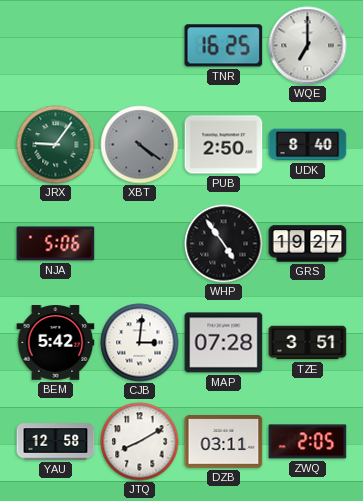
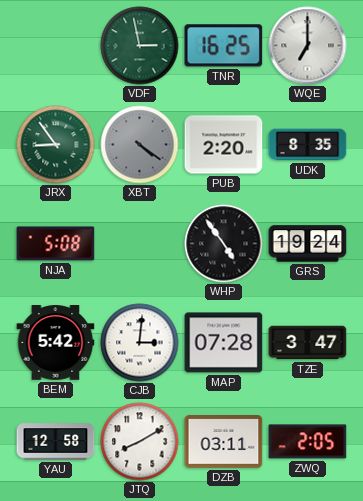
VDF: none -> 2:58
JRX: 9:06 -> 8:54
PUB: 2:50 -> 2:20
UDK: 8:40 -> 8:35
NJA: 5:06 -> 5:08
GRS: 19:27 -> 19:24
TZE: 3:51 -> 3:47
